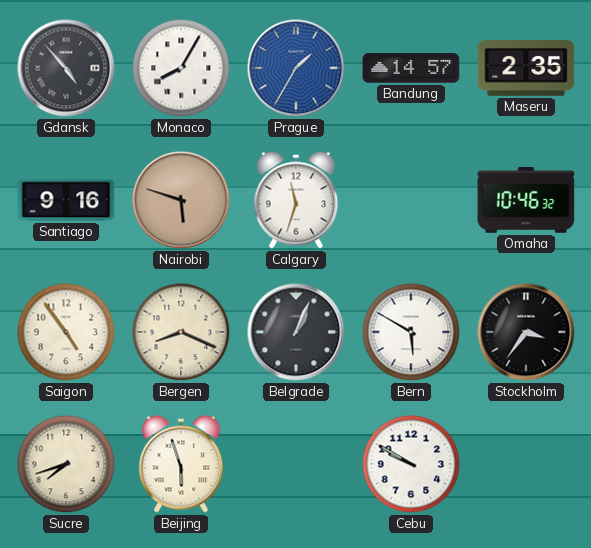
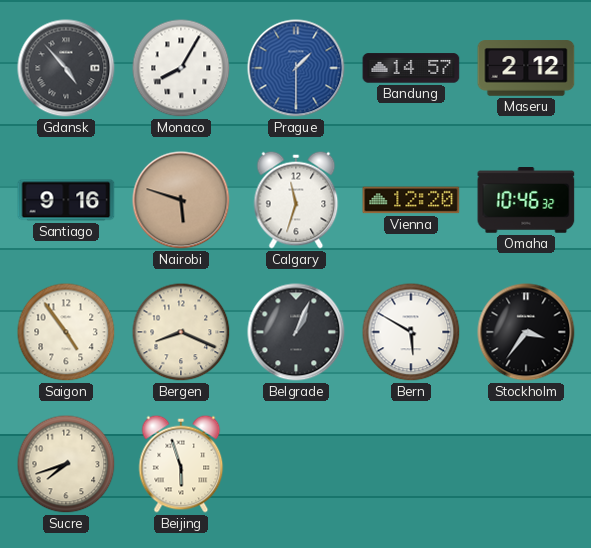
Prague: 1:35 -> 1:30
Maseru: 2:35 -> 2:12
Vienna: none -> 12:20
Cebu: 9:50 -> none
